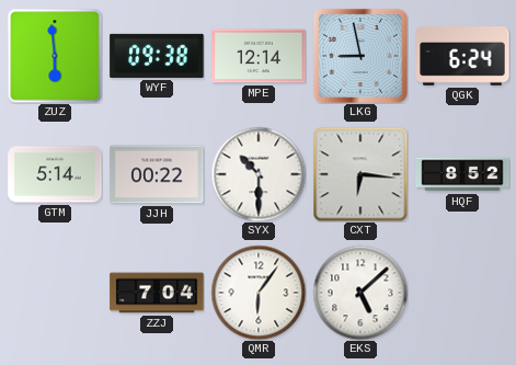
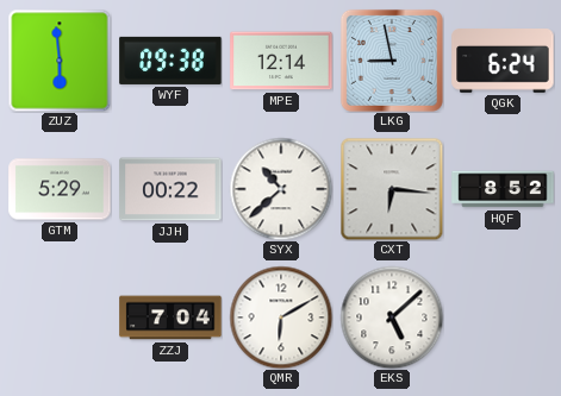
GTM: 5:14 -> 5:29
SYX: 10:30 -> 10:38
QMR: 6:06 -> 6:10
